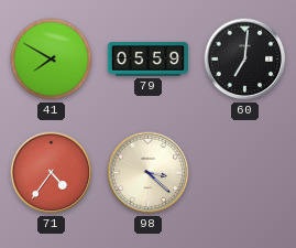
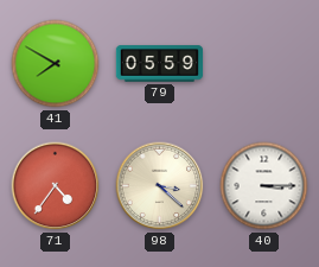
60: 7:01 -> none
40: none -> 3:15
